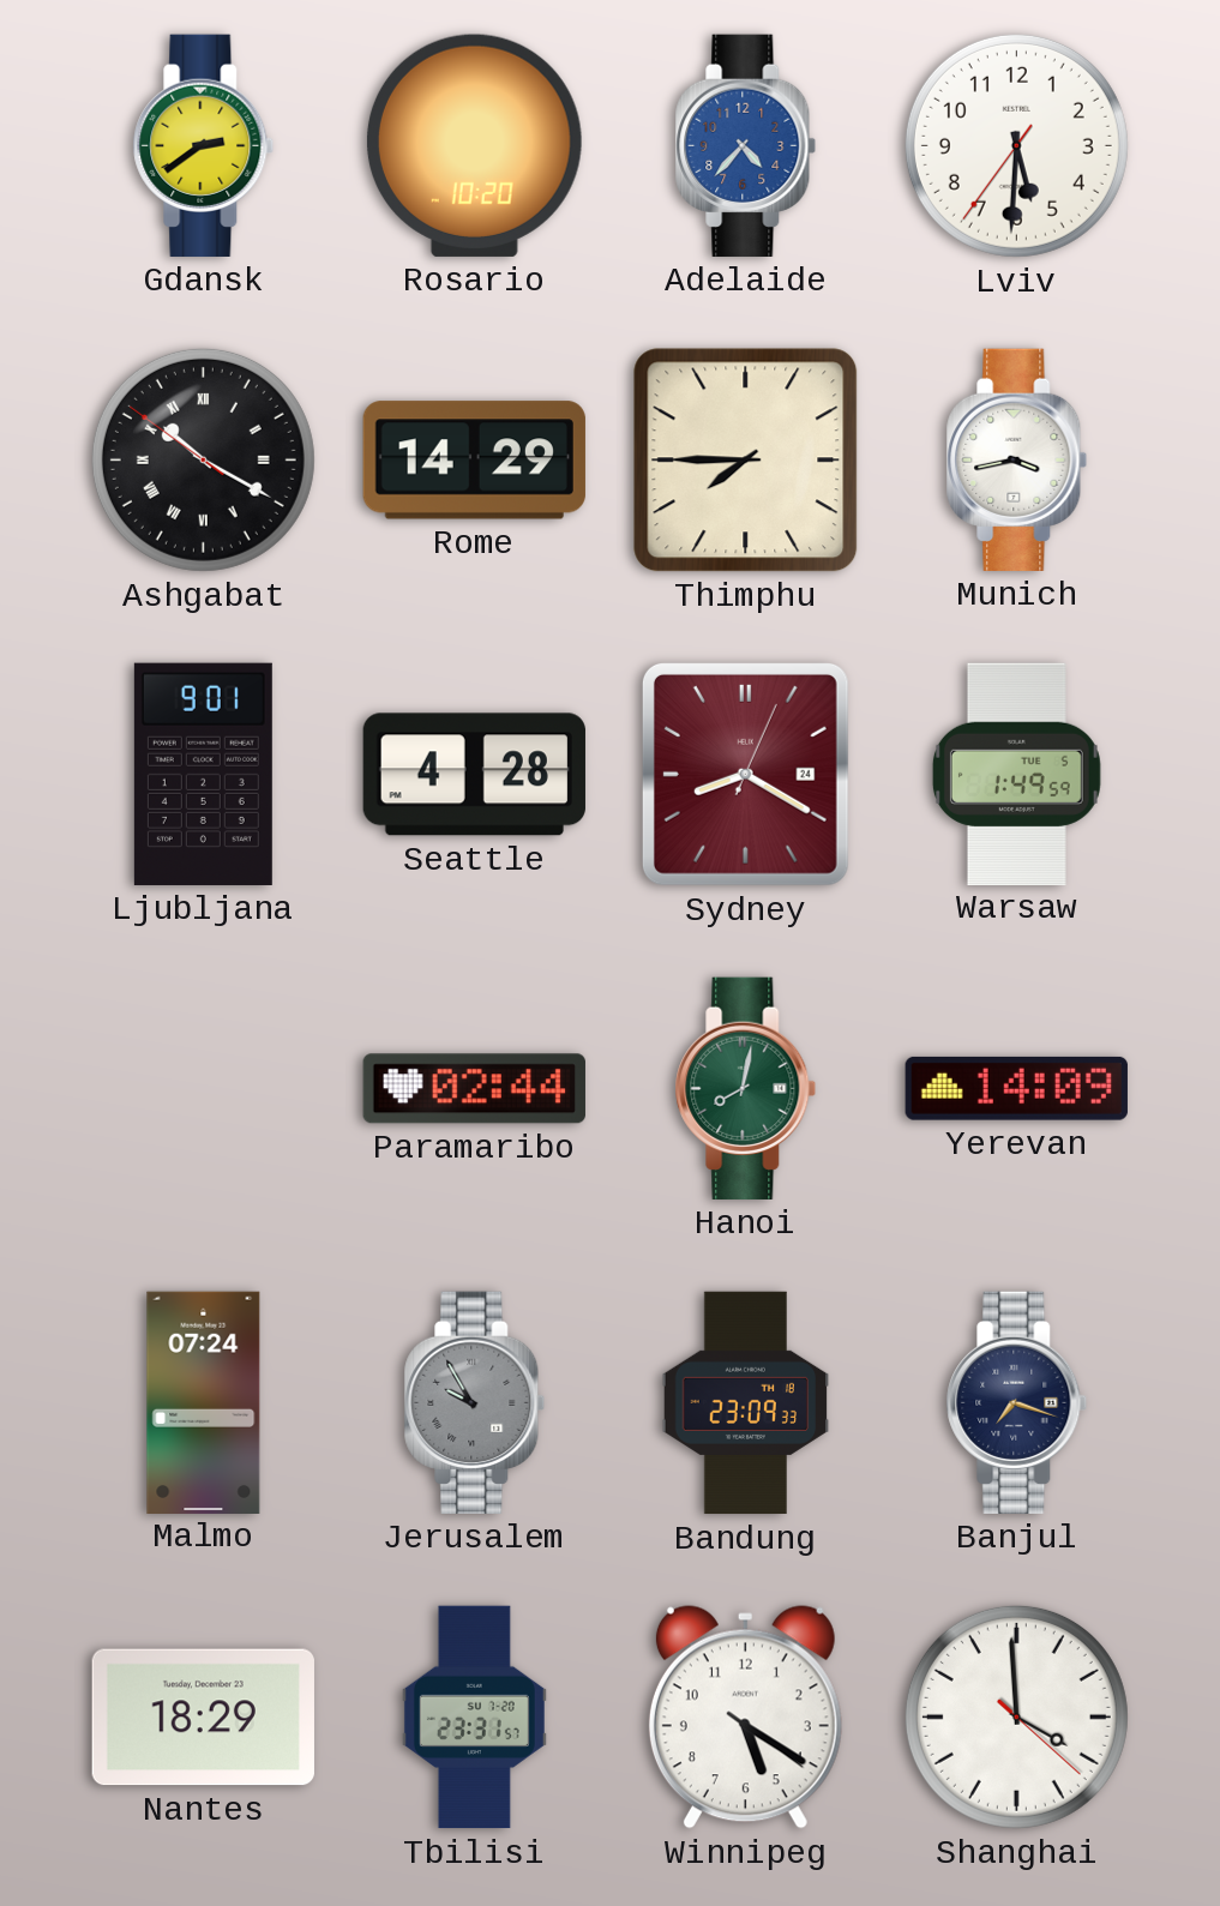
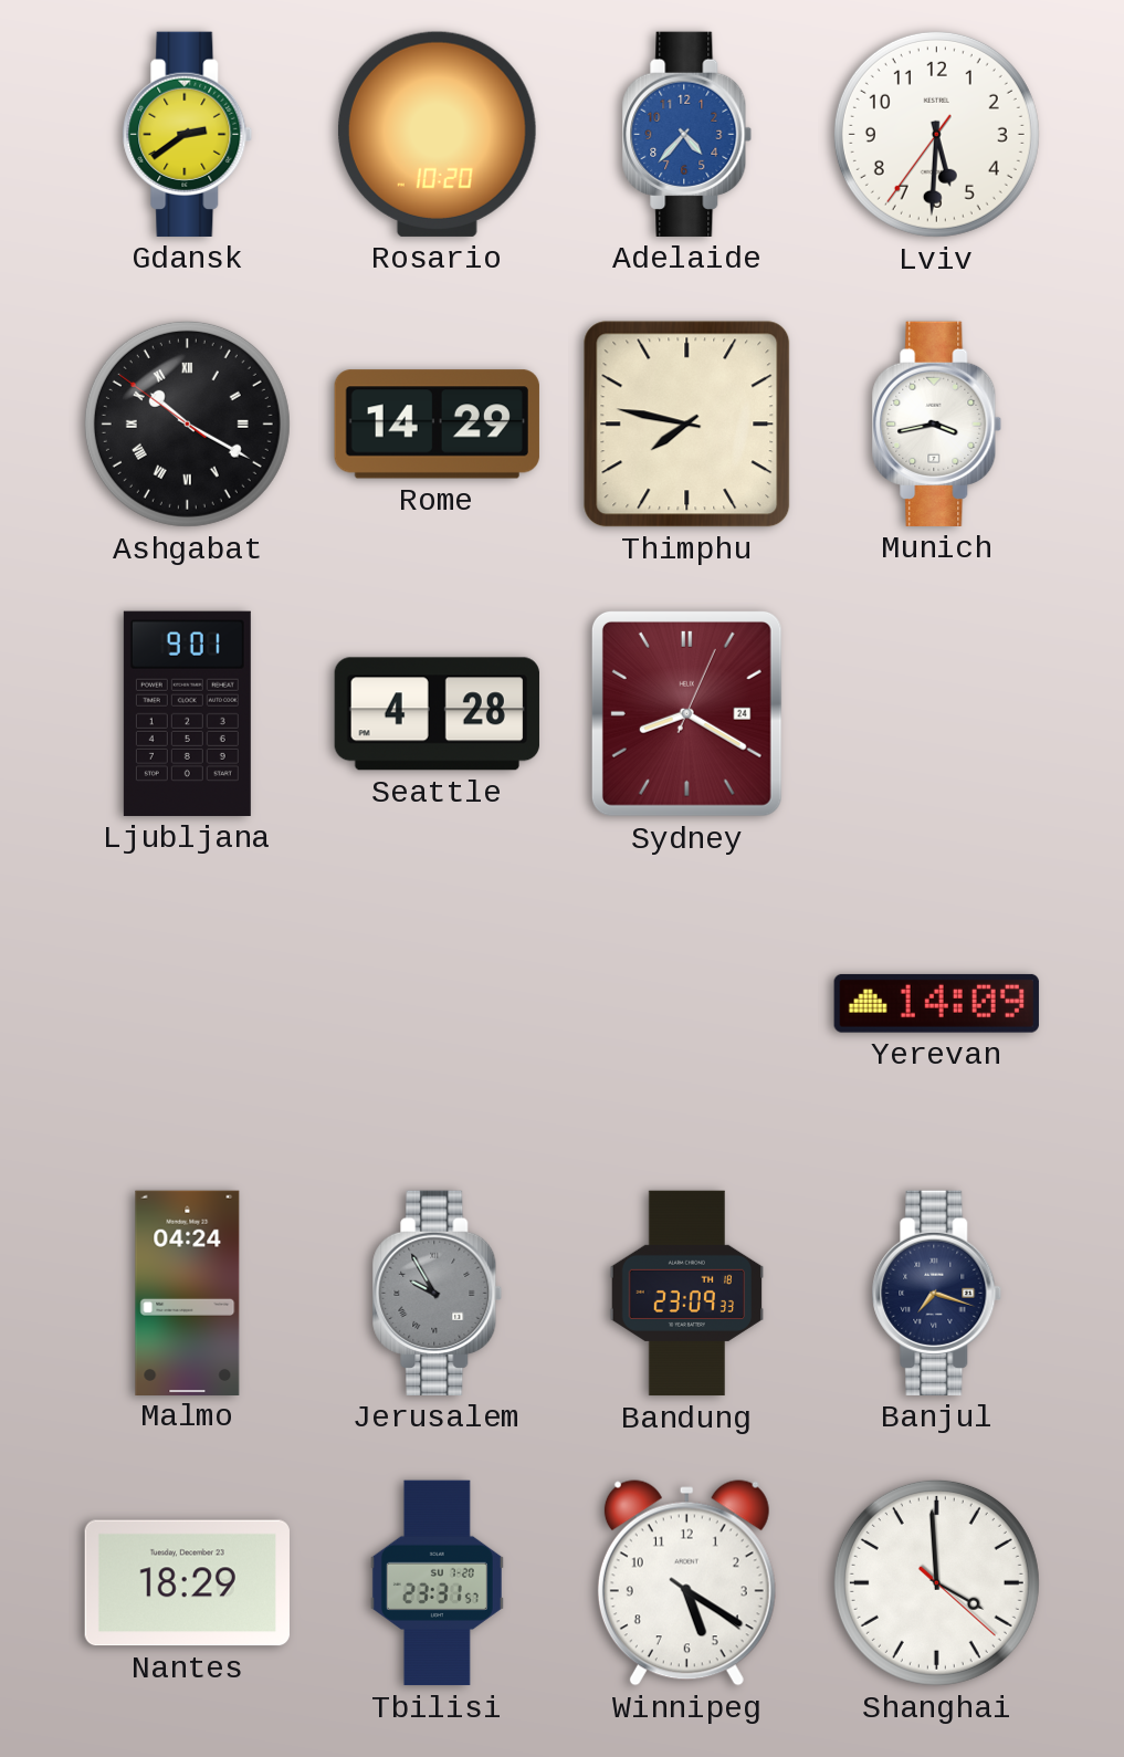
Thimphu: 7:45 -> 7:47
Warsaw: 1:49 -> none
Paramaribo: 02:44 -> none
Hanoi: 8:02 -> none
Malmo: 07:24 -> 04:24
